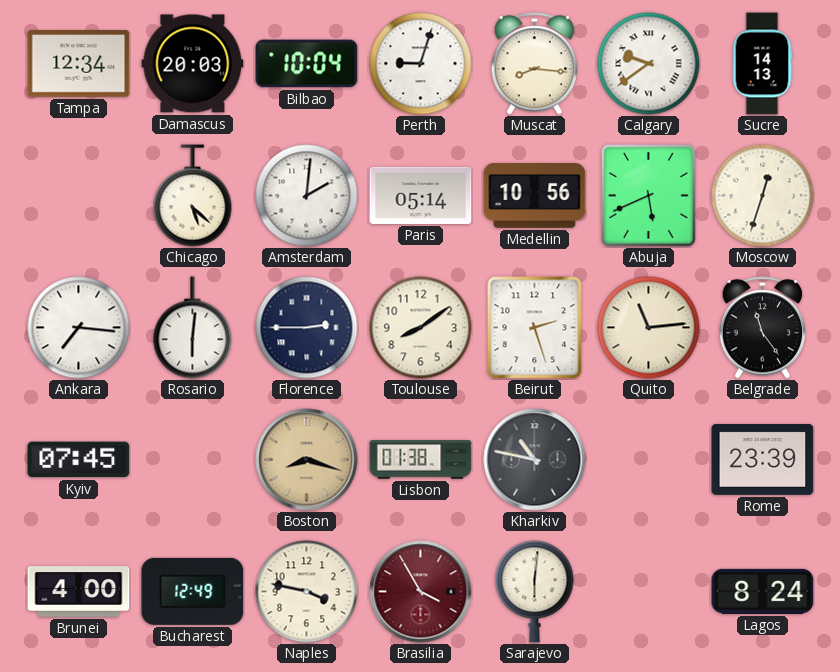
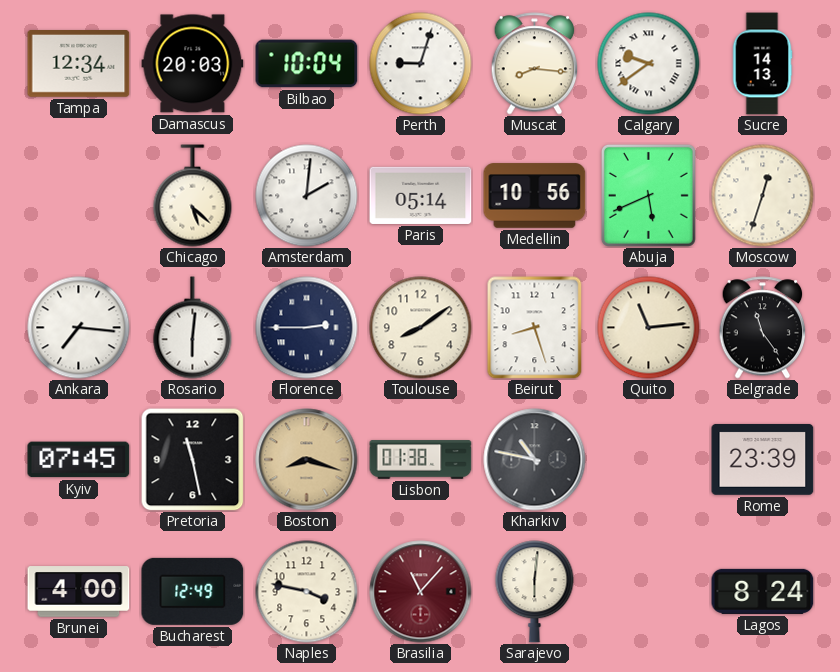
Beirut: 2:27 -> 8:27
Pretoria: none -> 11:28
Brasilia: 3:55 -> 11:07
